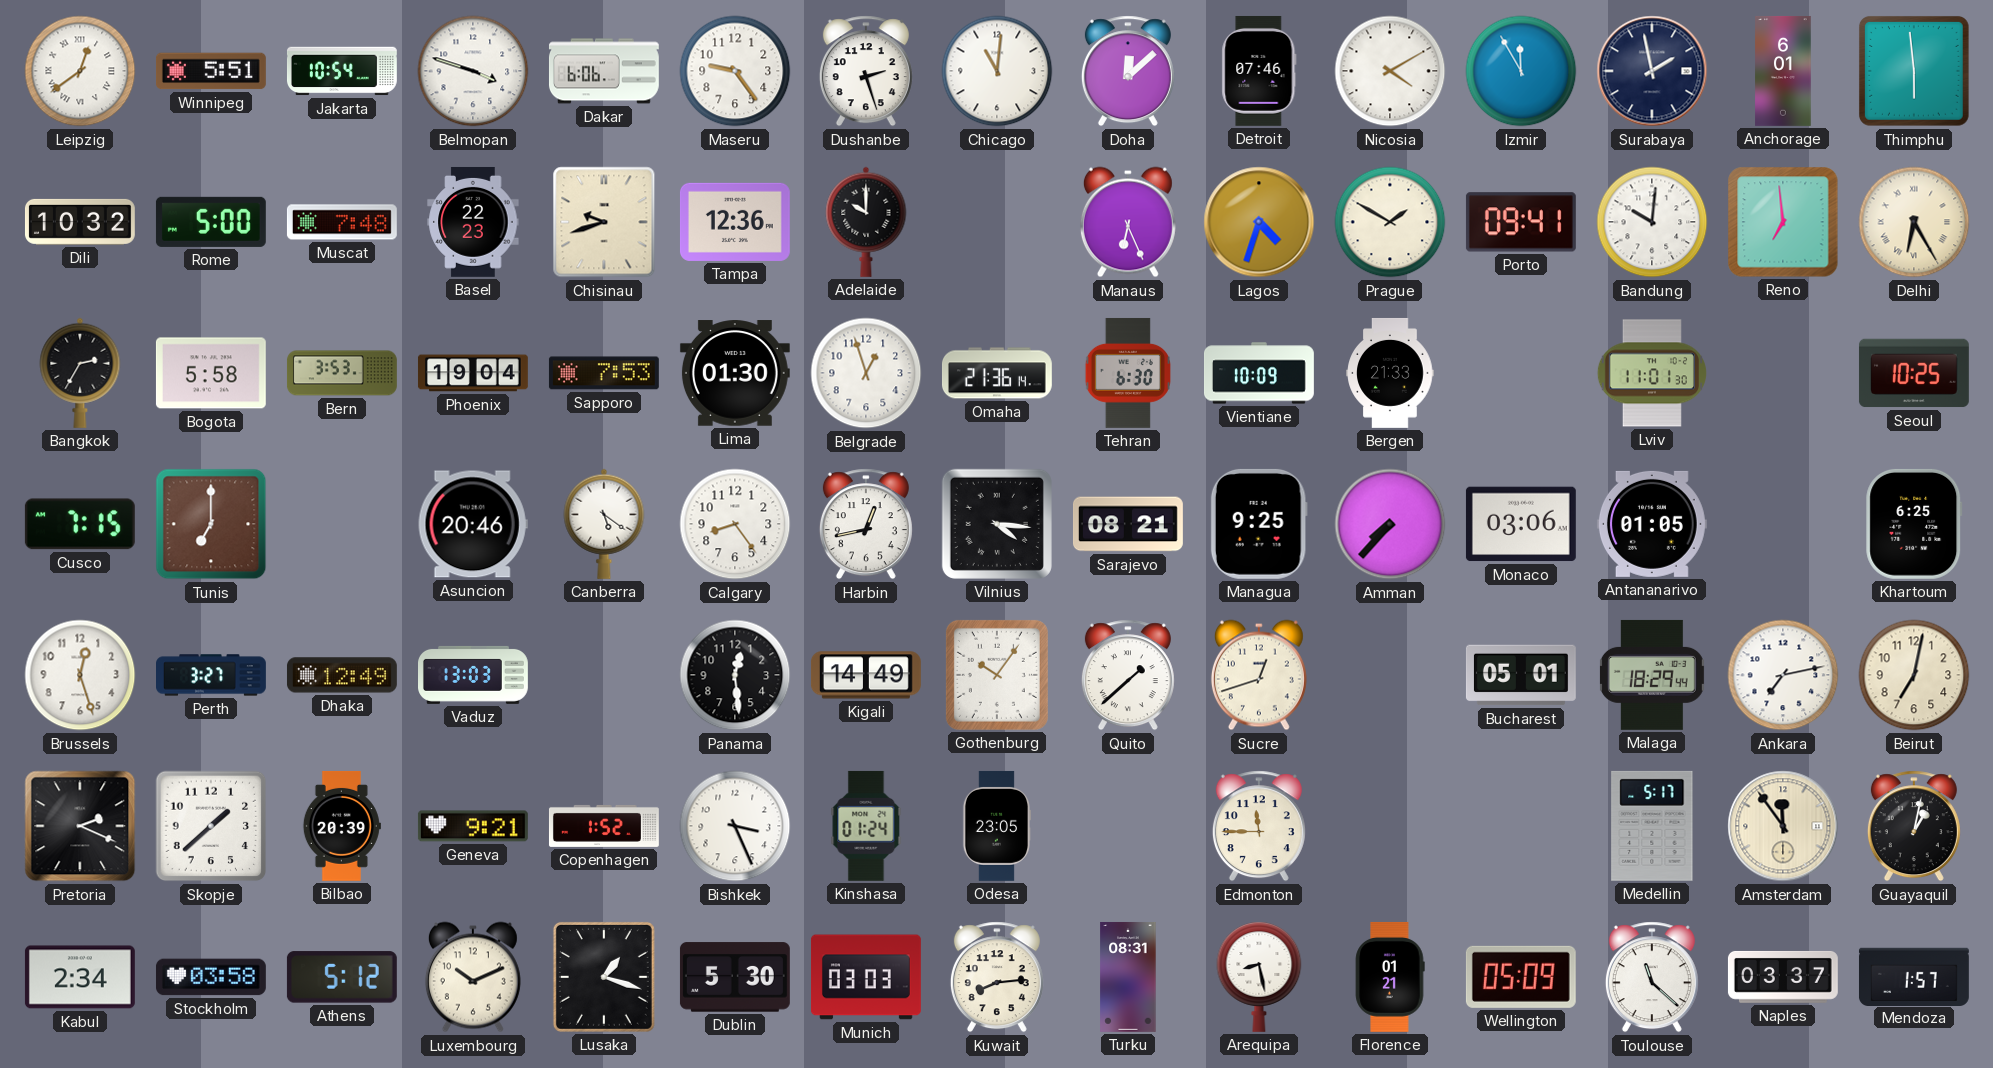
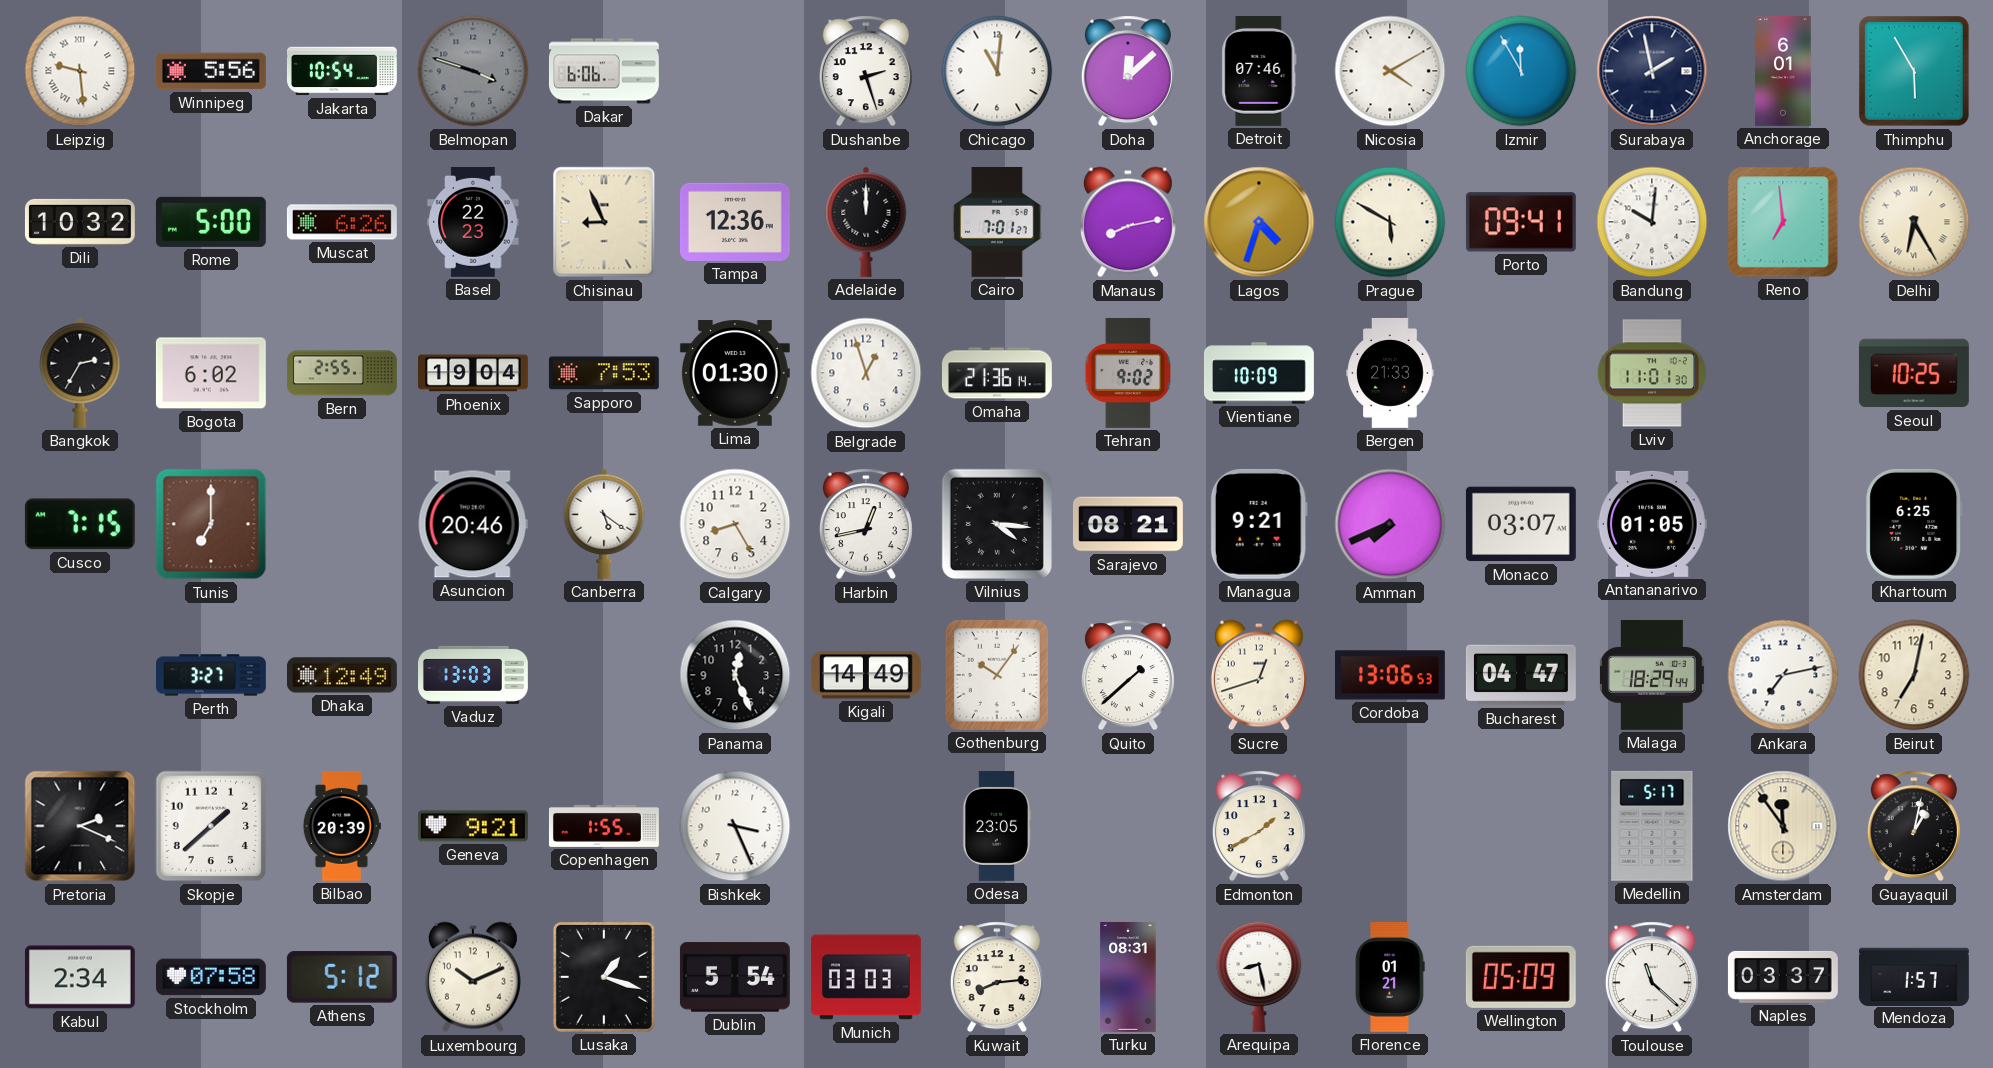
Leipzig: 12:39 -> 9:29
Winnipeg: 5:51 -> 5:56
Belmopan dial: white -> grey
Maseru: 9:24 -> none
Thimphu: 5:59 -> 5:55
Muscat: 7:48 -> 6:26
Chisinau: 9:42 -> 8:56
Adelaide: 10:00 -> 12:00
Cairo: none -> 7:01
Manaus: 6:26 -> 8:13
Prague: 1:50 -> 5:50
Bogota: 5:58 -> 6:02
Bern: 3:53 -> 2:55
Tehran: 6:30 -> 9:02
Calgary: 8:24 -> 8:25
Managua: 9:25 -> 9:21
Amman: 7:37 -> 7:41
Monaco: 03:06 -> 03:07
Brussels: 12:27 -> none
Panama: 12:29 -> 12:26
Cordoba: none -> 13:06
Bucharest: 05:01 -> 04:47
Copenhagen: 1:52 -> 1:55
Kinshasa: 01:24 -> none
Edmonton: 11:45 -> 1:40
Stockholm: 03:58 -> 07:58
Dublin: 5:30 -> 5:54
